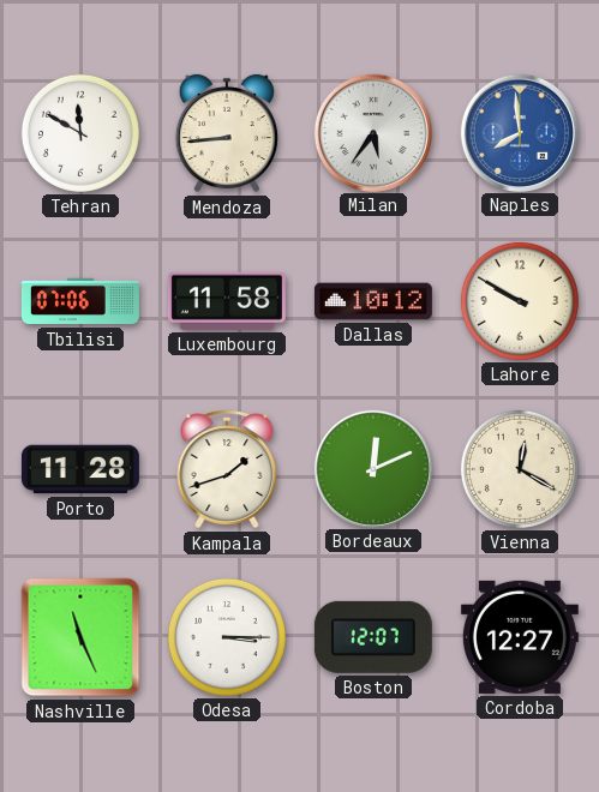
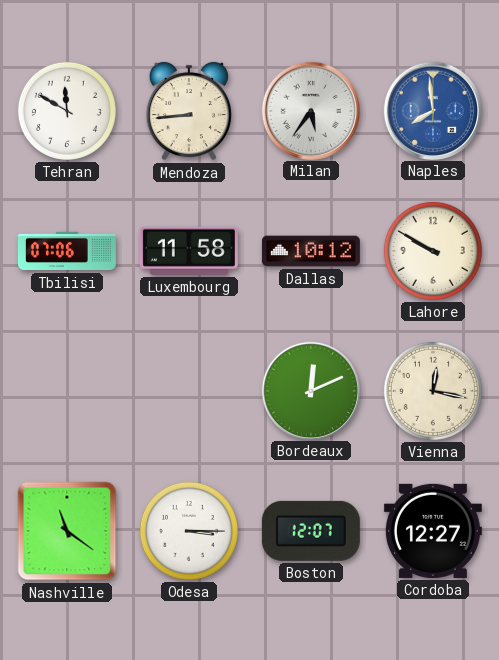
Porto: 11:28 -> none
Kampala: 1:42 -> none
Vienna: 12:20 -> 12:17
Nashville: 11:26 -> 11:21
